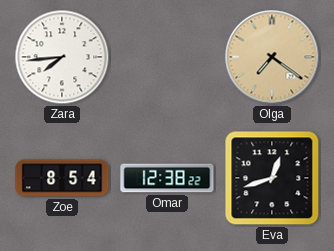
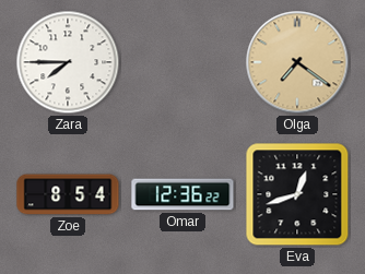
Zara: 7:44 -> 7:45
Omar: 12:38 -> 12:36
